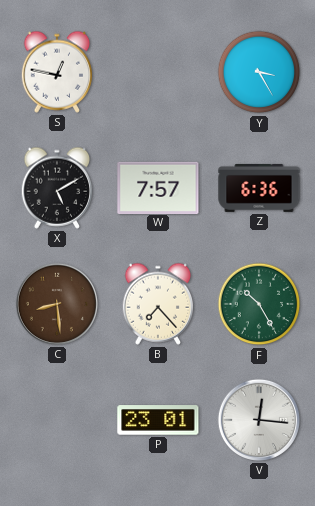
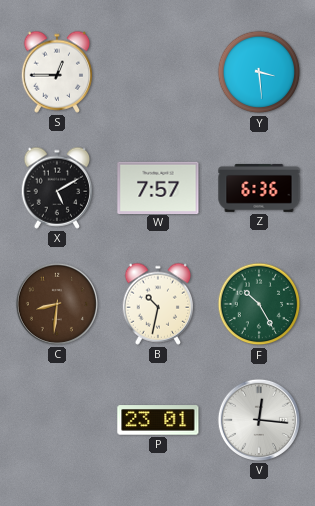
S: 12:47 -> 12:45
Y: 3:25 -> 3:29
C: 8:29 -> 8:31
B: 7:23 -> 10:32
